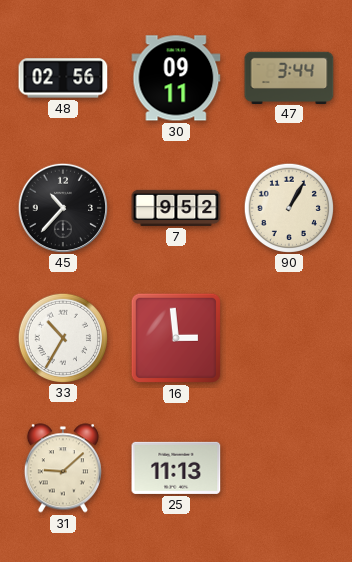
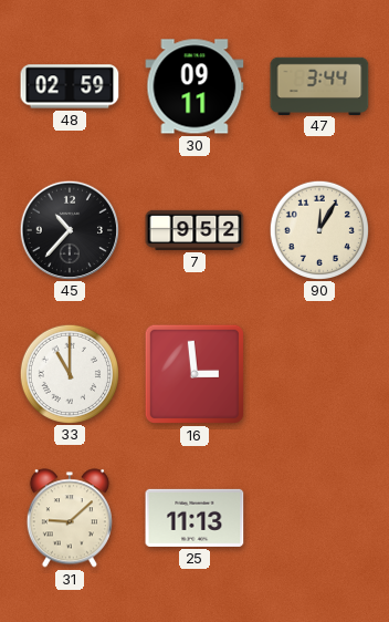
48: 02:56 -> 02:59
90: 1:05 -> 12:05
33: 10:35 -> 11:00
